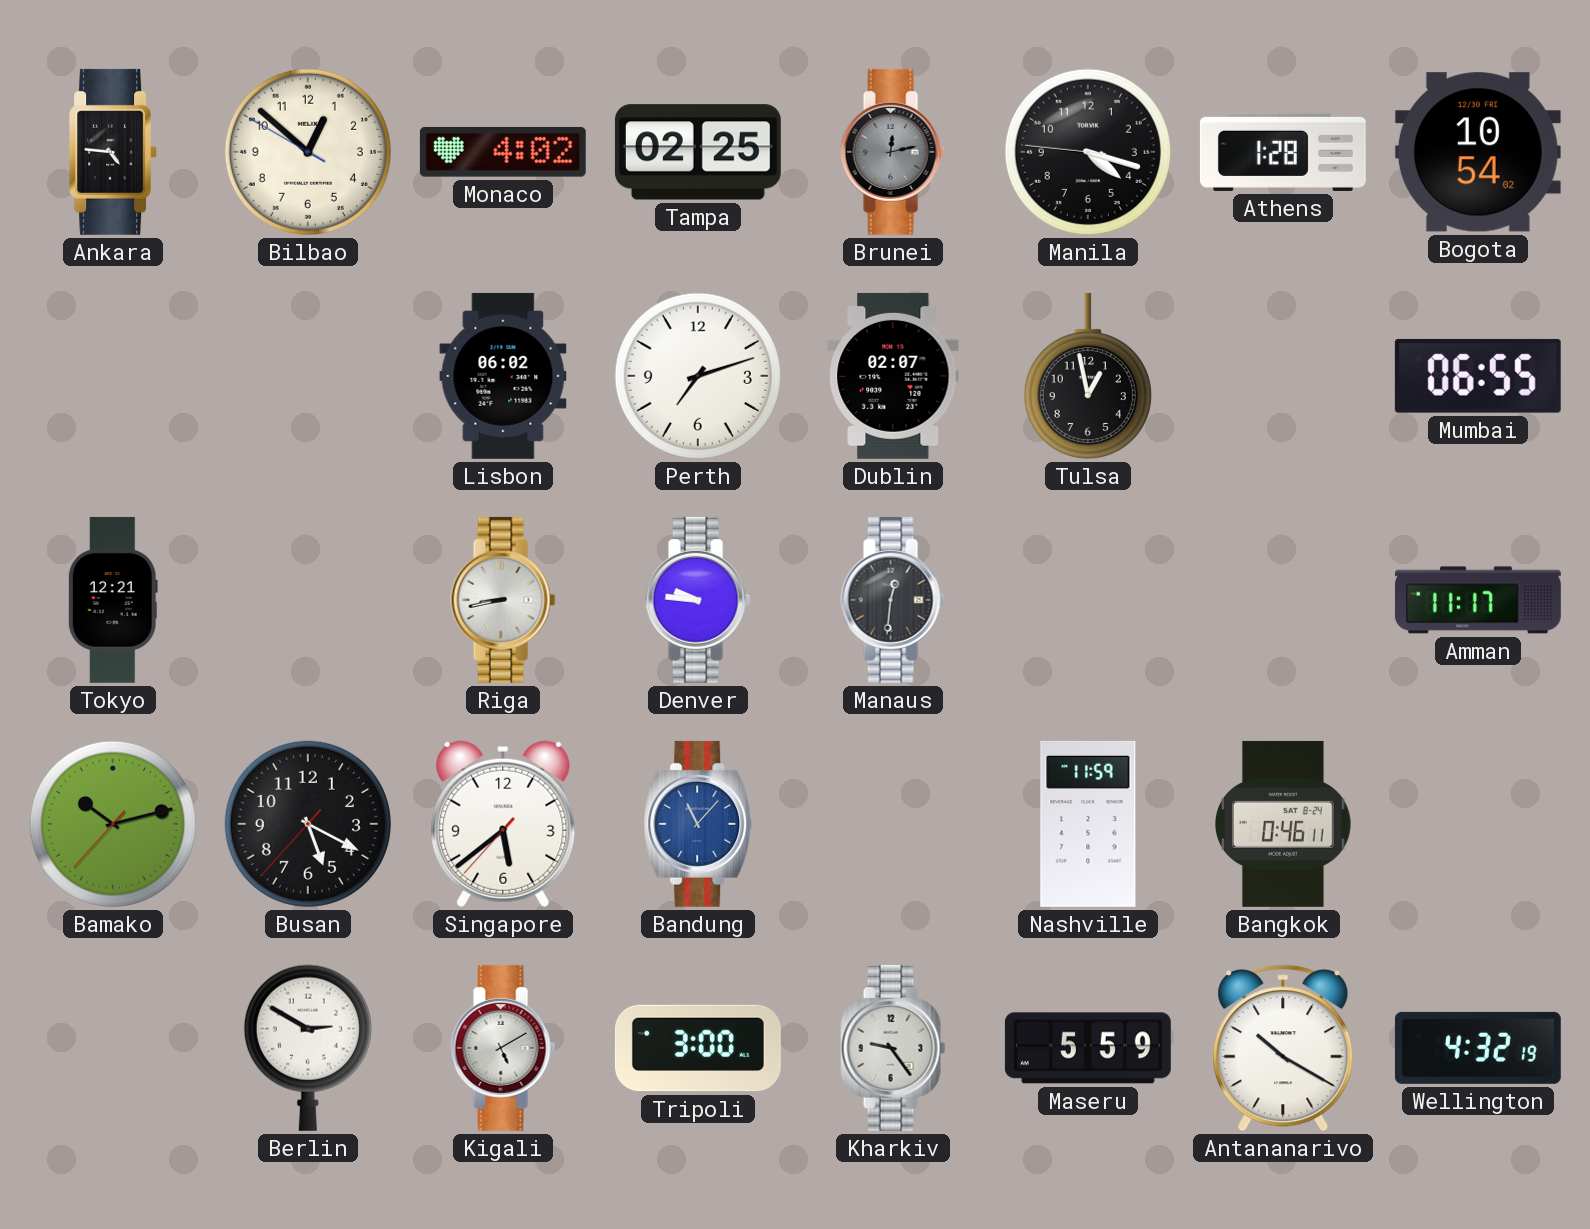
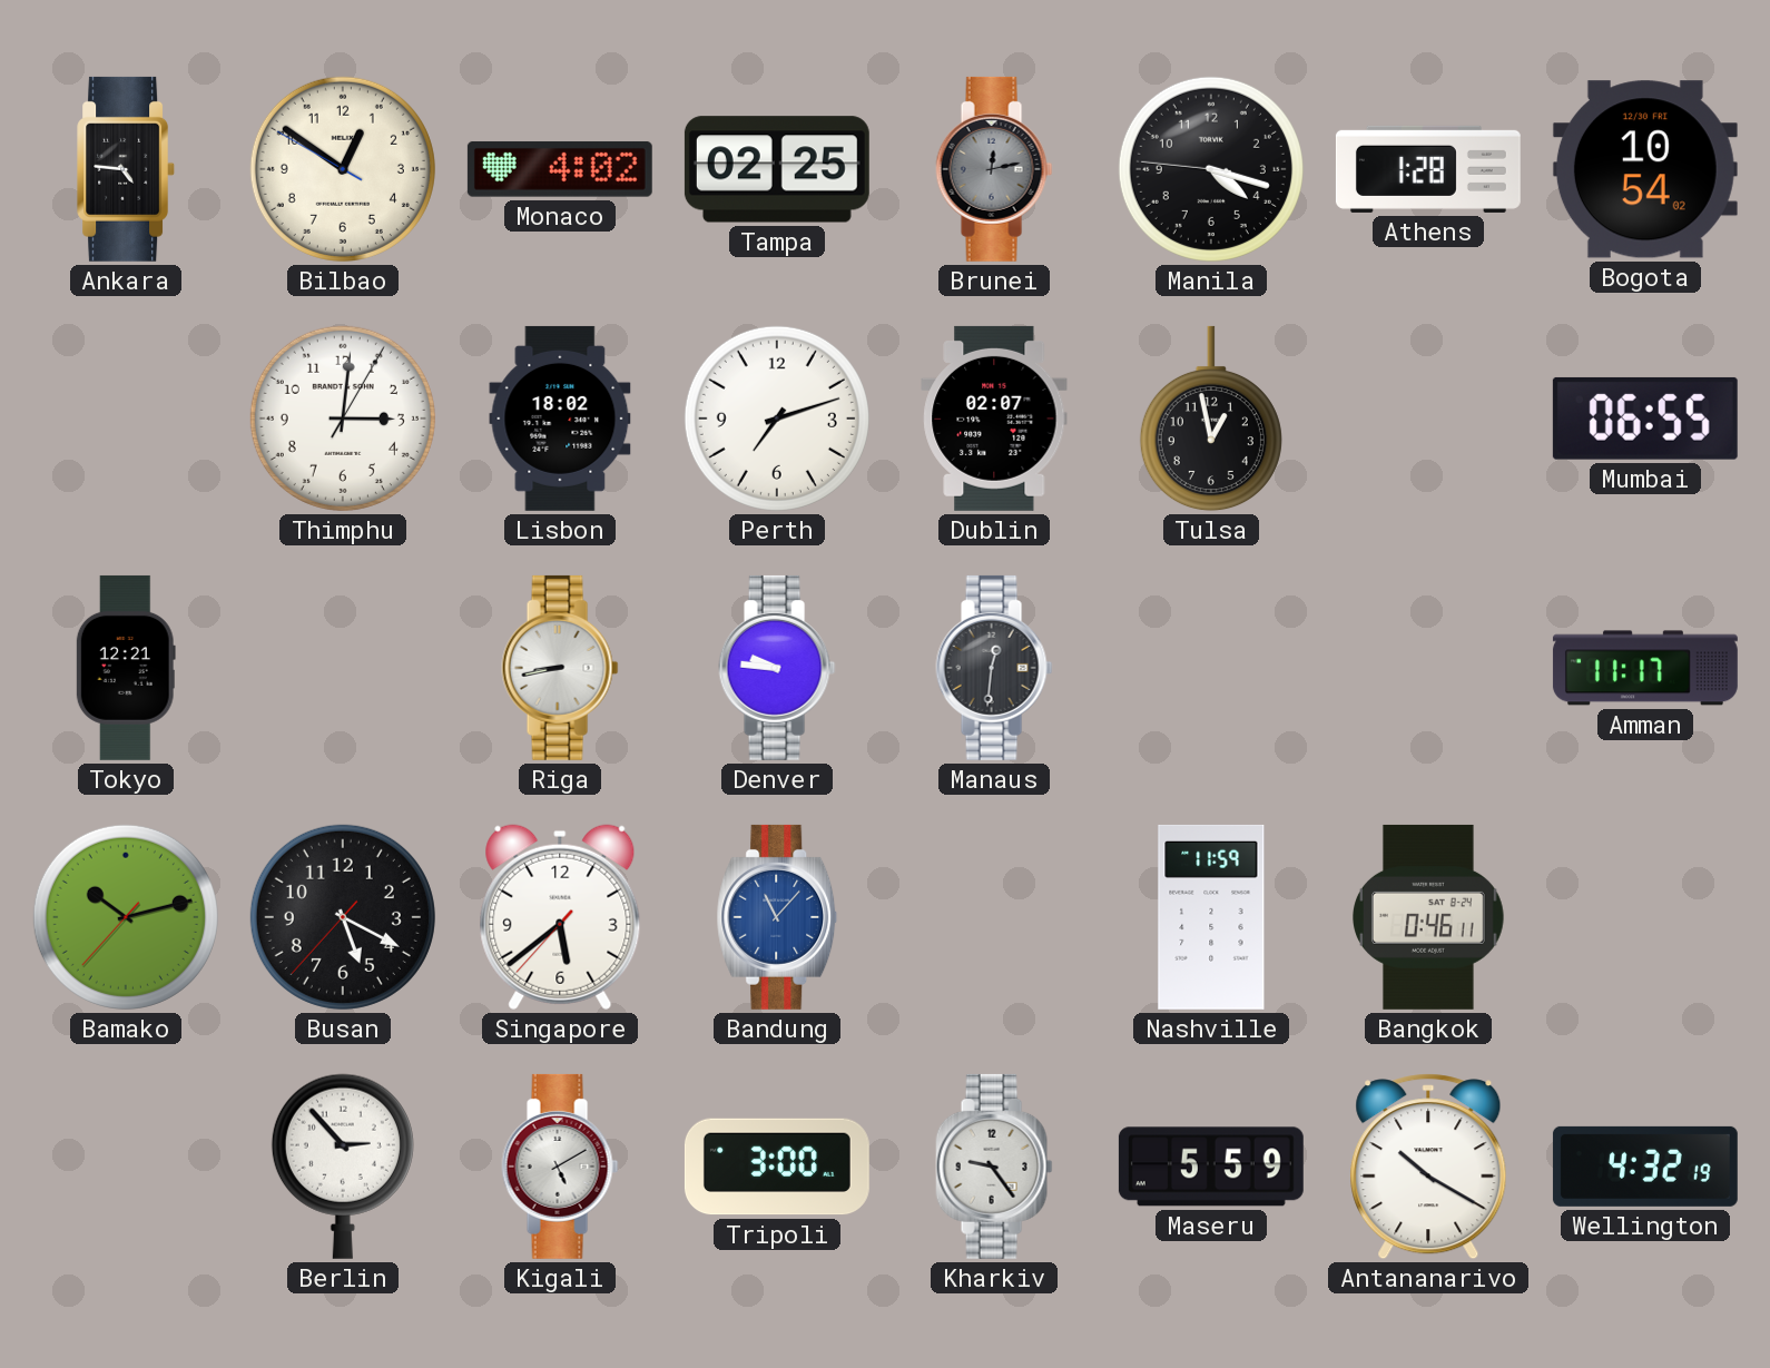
Bilbao: 12:51 -> 12:50
Thimphu: none -> 3:01
Lisbon: 06:02 -> 18:02
Berlin: 2:50 -> 2:53
